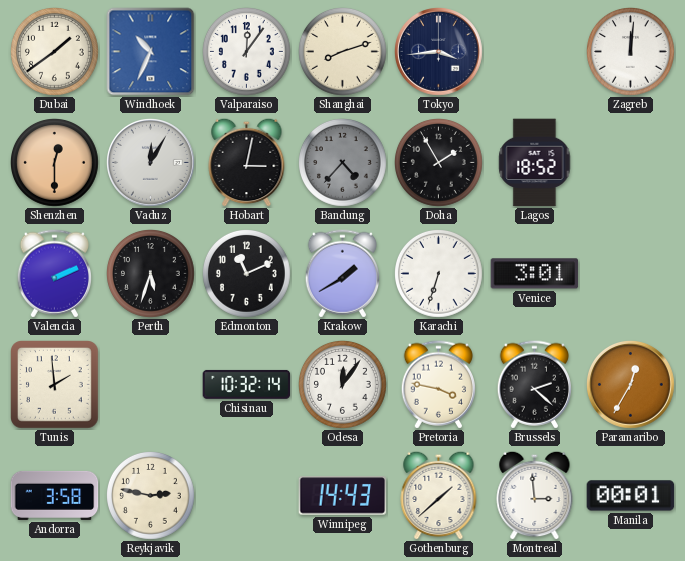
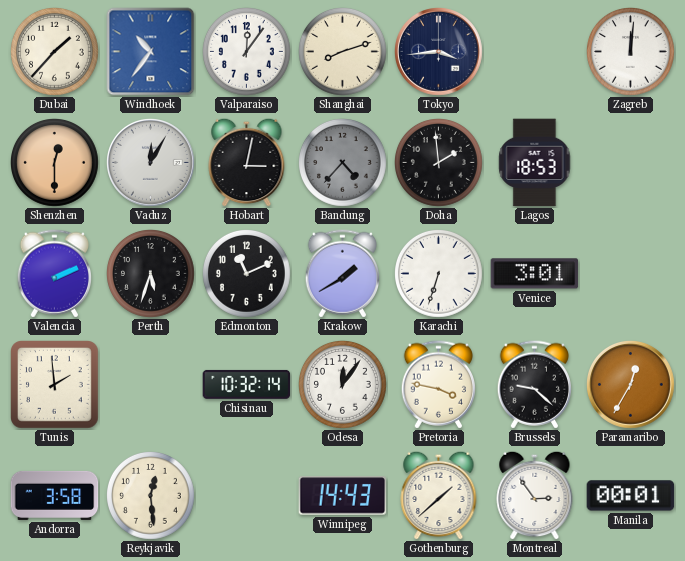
Dubai: 1:39 -> 1:37
Windhoek: 10:34 -> 10:36
Doha: 1:55 -> 1:59
Lagos: 18:52 -> 18:53
Brussels: 2:22 -> 9:22
Reykjavik: 2:47 -> 12:29
Montreal: 2:59 -> 2:54
